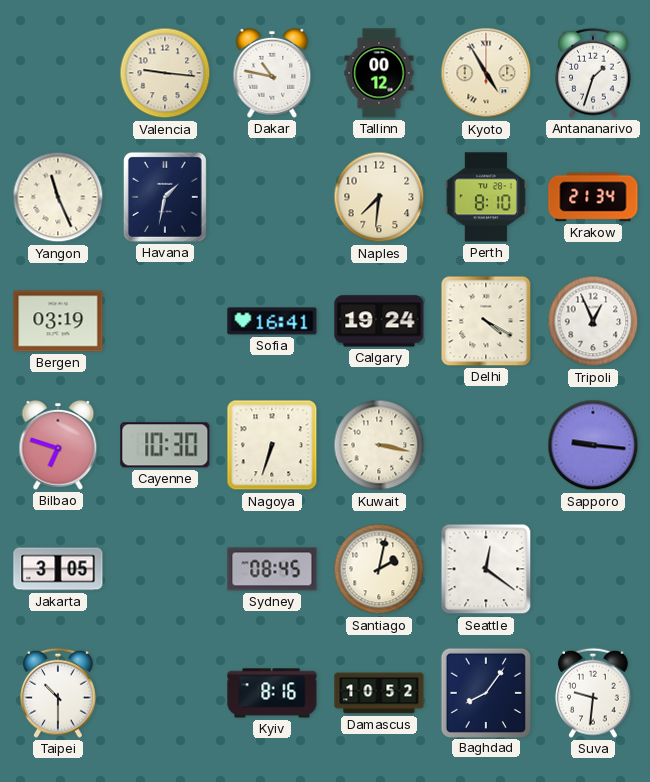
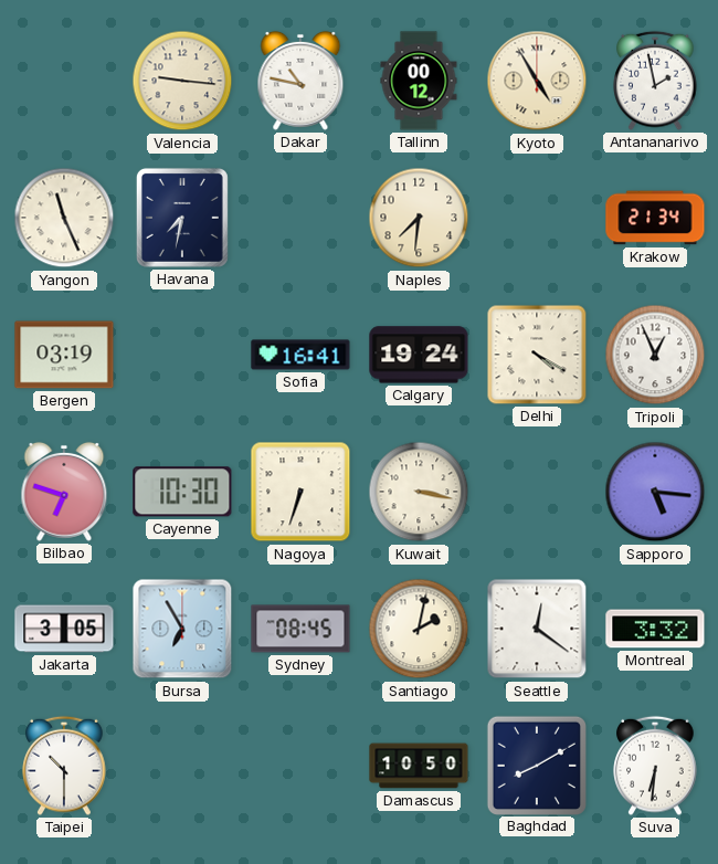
Antananarivo: 1:33 -> 1:58
Havana: 1:32 -> 7:32
Perth: 8:10 -> none
Sapporo: 9:16 -> 5:16
Bursa: none -> 6:55
Montreal: none -> 3:32
Kyiv: 8:16 -> none
Damascus: 10:52 -> 10:50
Baghdad: 8:06 -> 8:10
Suva: 9:31 -> 6:31
